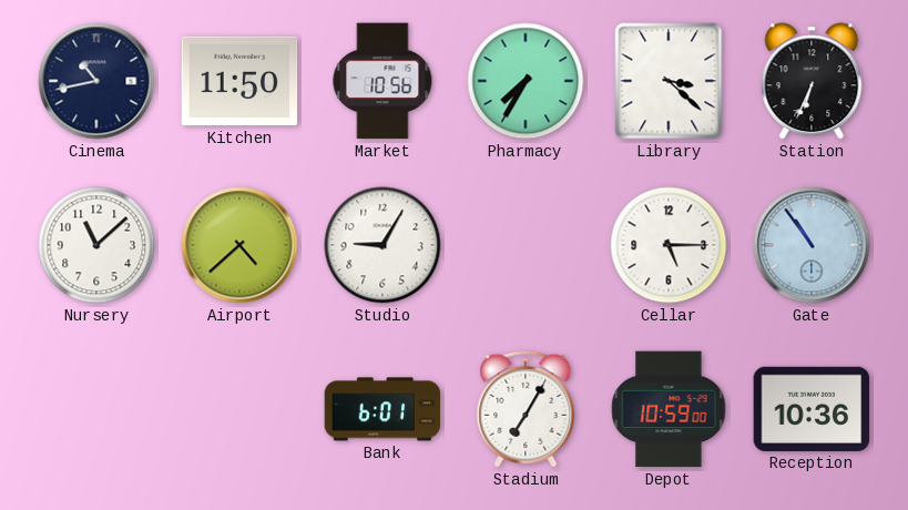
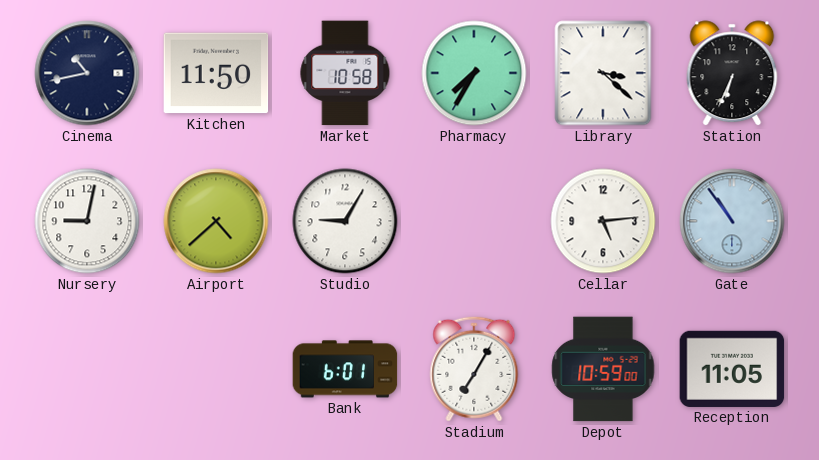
Market: 10:56 -> 10:58
Nursery: 11:08 -> 9:02
Cellar: 5:15 -> 5:14
Reception: 10:36 -> 11:05
